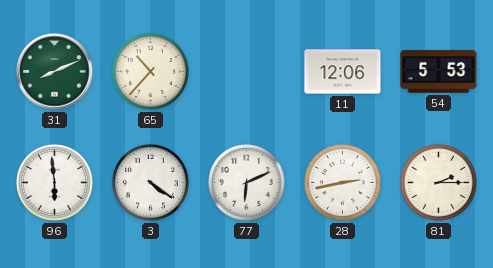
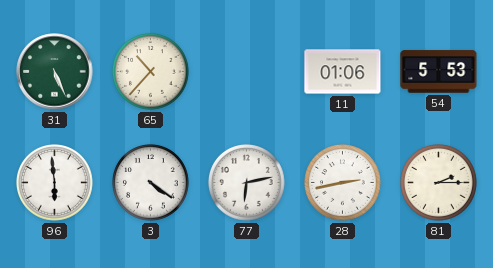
31: 8:11 -> 5:26
11: 12:06 -> 01:06
77: 6:11 -> 6:13
